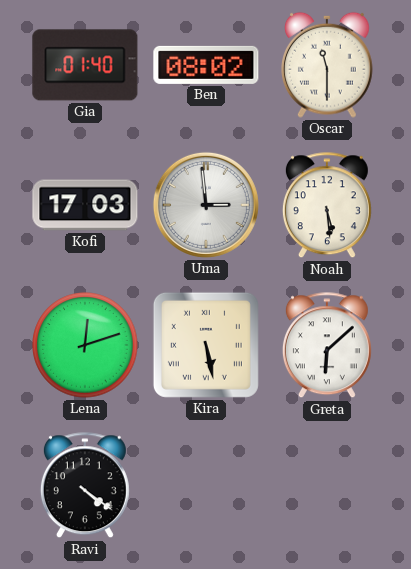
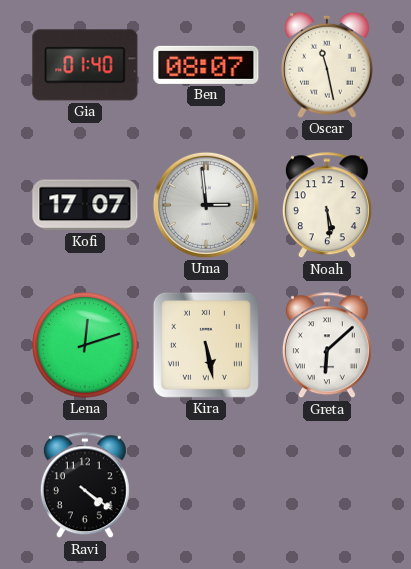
Ben: 08:02 -> 08:07
Oscar: 11:30 -> 11:28
Kofi: 17:03 -> 17:07
